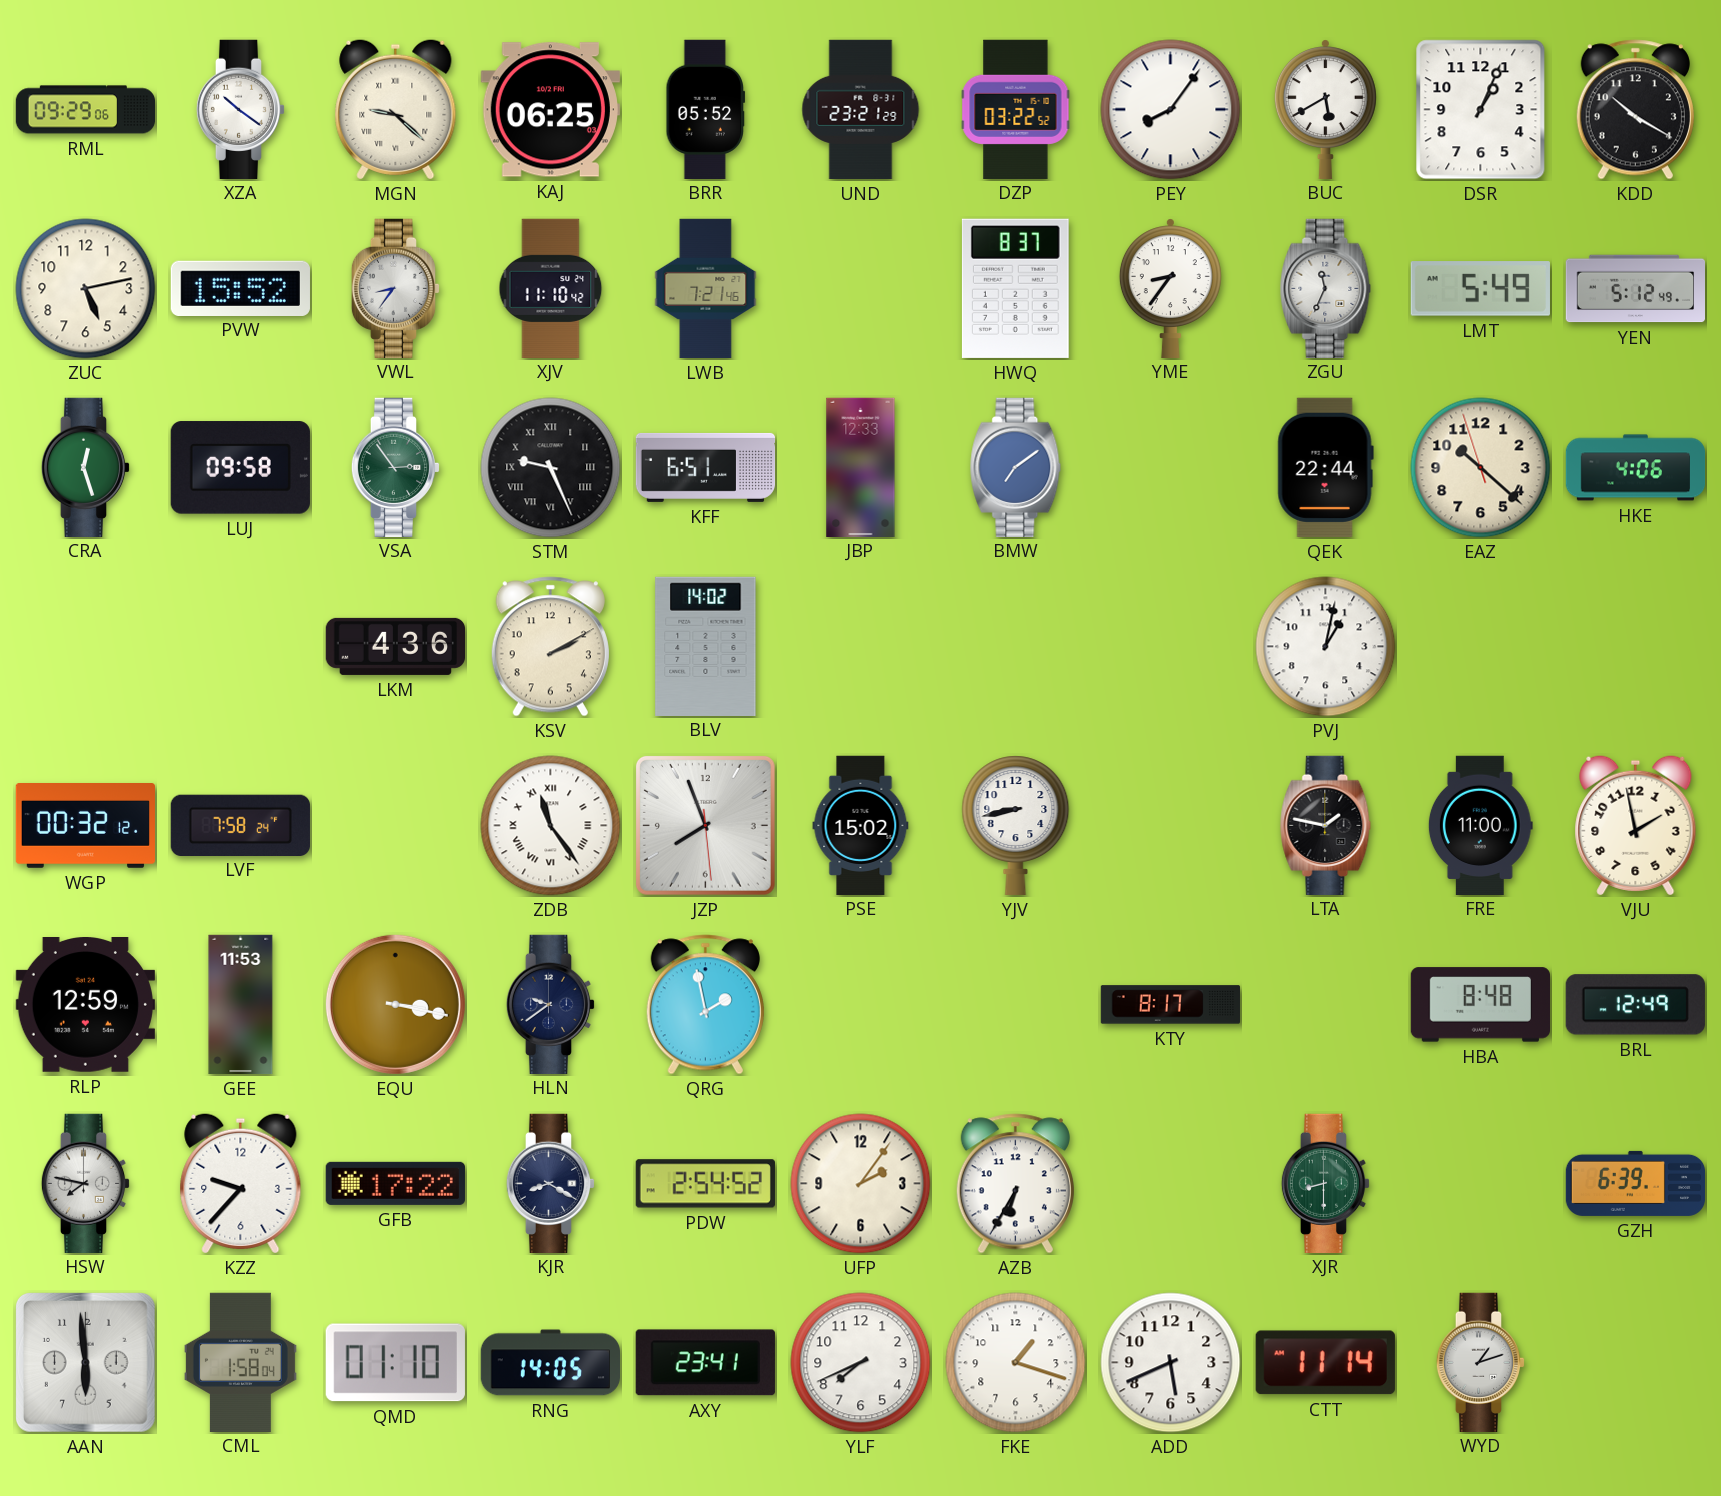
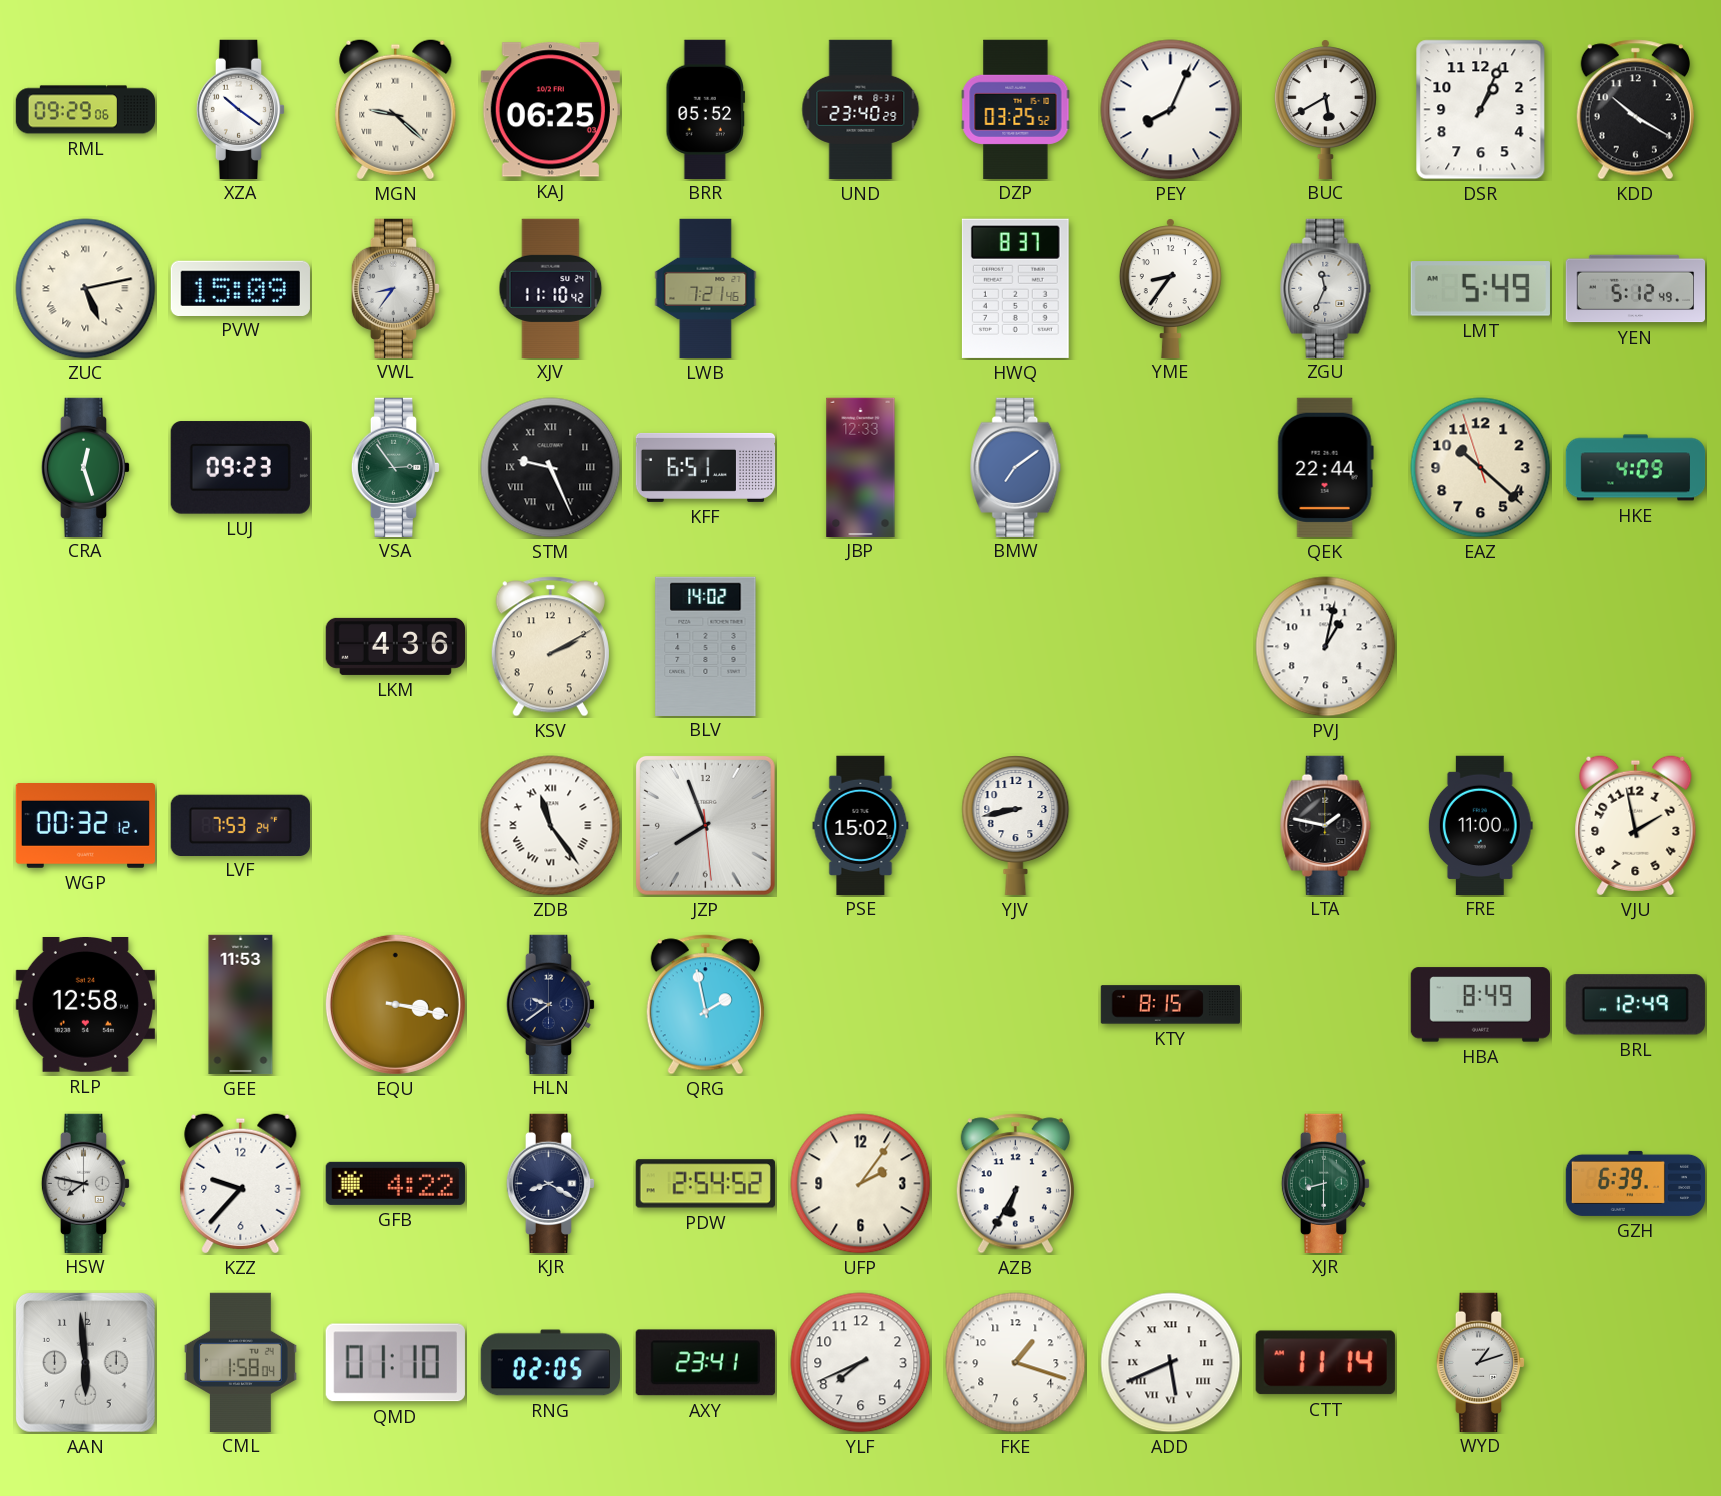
UND: 23:21 -> 23:40
DZP: 03:22 -> 03:25
PEY: 8:06 -> 8:04
ZUC numerals: Arabic -> Roman
PVW: 15:52 -> 15:09
LUJ: 09:58 -> 09:23
HKE: 4:06 -> 4:09
LVF: 7:58 -> 7:53
RLP: 12:59 -> 12:58
KTY: 8:17 -> 8:15
HBA: 8:48 -> 8:49
GFB: 17:22 -> 4:22
RNG: 14:05 -> 02:05
ADD numerals: Arabic -> Roman
